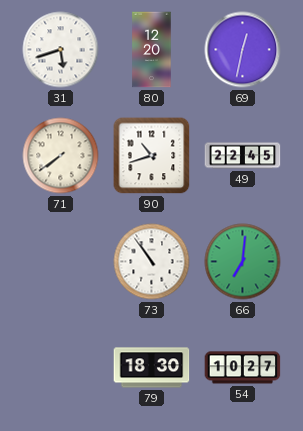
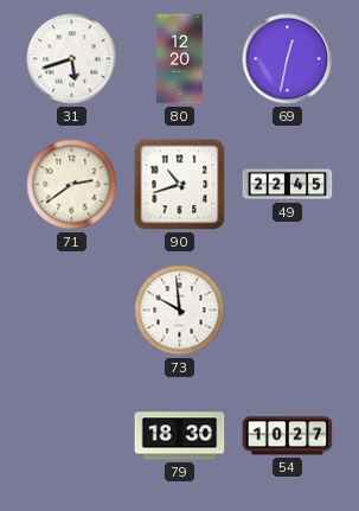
71: 7:39 -> 2:39
73: 10:54 -> 9:59
66: 7:01 -> none
